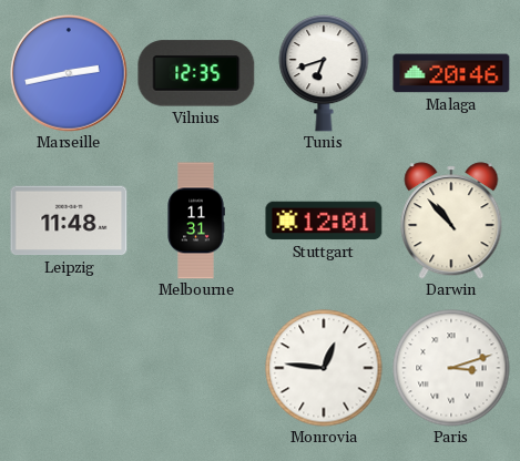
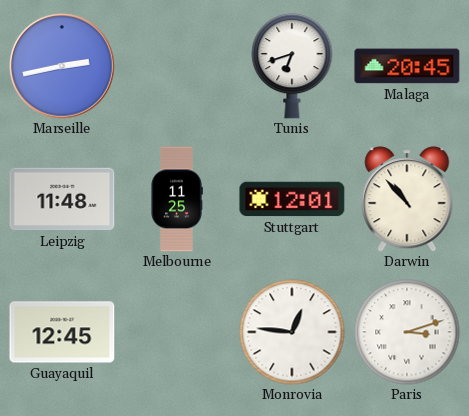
Vilnius: 12:35 -> none
Malaga: 20:46 -> 20:45
Melbourne: 11:31 -> 11:25
Guayaquil: none -> 12:45
